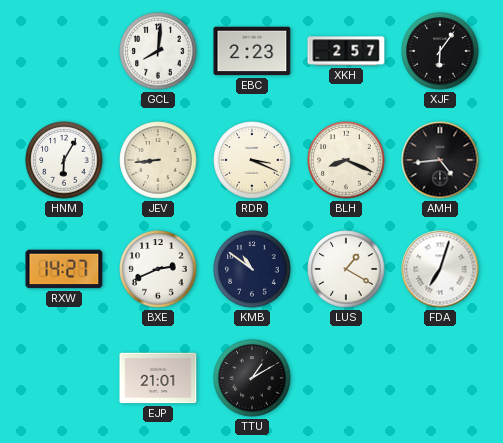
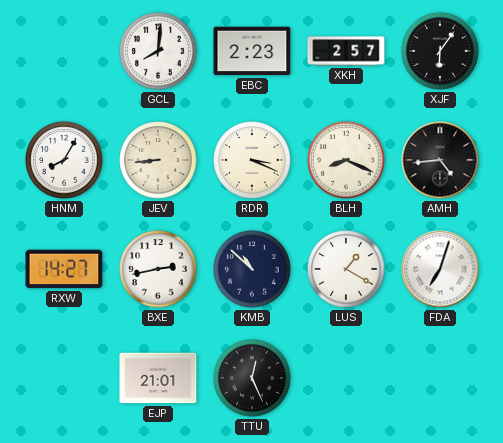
HNM: 6:05 -> 8:05
BXE: 2:41 -> 2:43
KMB: 10:51 -> 10:52
TTU: 1:10 -> 12:26
